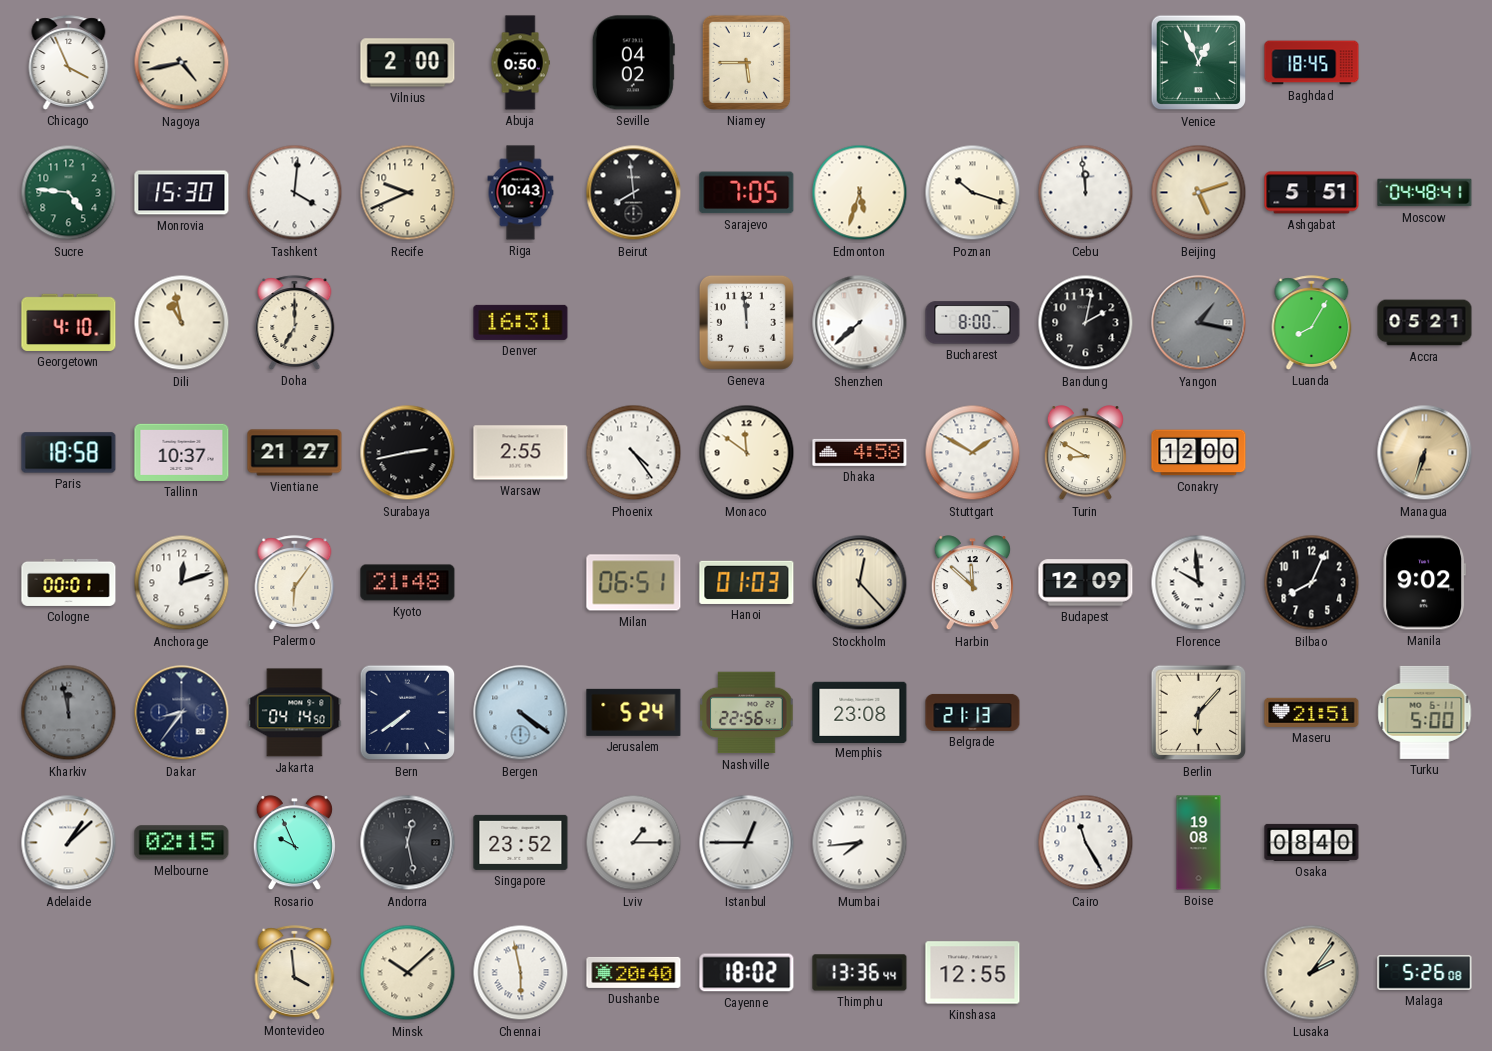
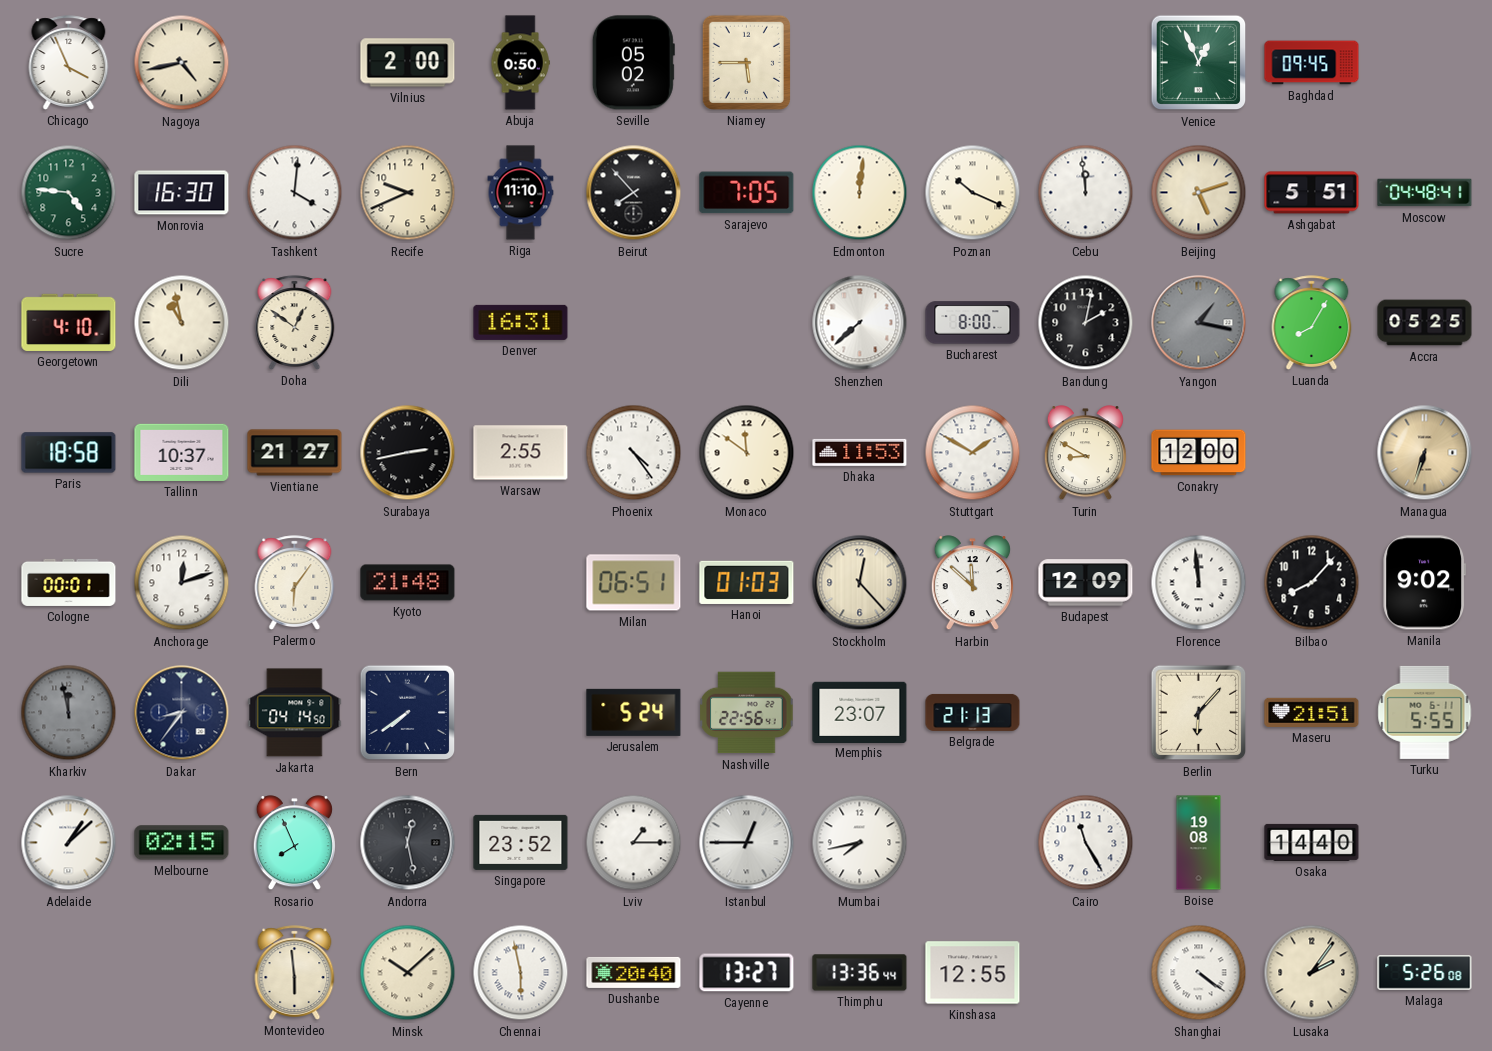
Seville: 04:02 -> 05:02
Baghdad: 18:45 -> 09:45
Monrovia: 15:30 -> 16:30
Riga: 10:43 -> 11:10
Beirut: 7:59 -> 7:53
Edmonton: 5:33 -> 12:01
Poznan: 10:18 -> 10:19
Doha: 7:00 -> 12:51
Geneva: 11:59 -> none
Accra: 05:21 -> 05:25
Dhaka: 4:58 -> 11:53
Florence: 9:59 -> 11:59
Bilbao: 8:04 -> 8:07
Bergen: 4:21 -> none
Memphis: 23:08 -> 23:07
Turku: 5:00 -> 5:55
Rosario: 9:56 -> 7:56
Mumbai: 7:44 -> 7:43
Osaka: 08:40 -> 14:40
Montevideo: 3:59 -> 5:59
Cayenne: 18:02 -> 13:27
Shanghai: none -> 4:21
